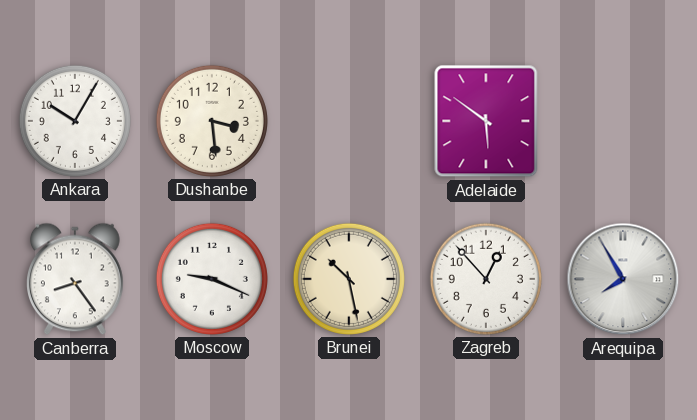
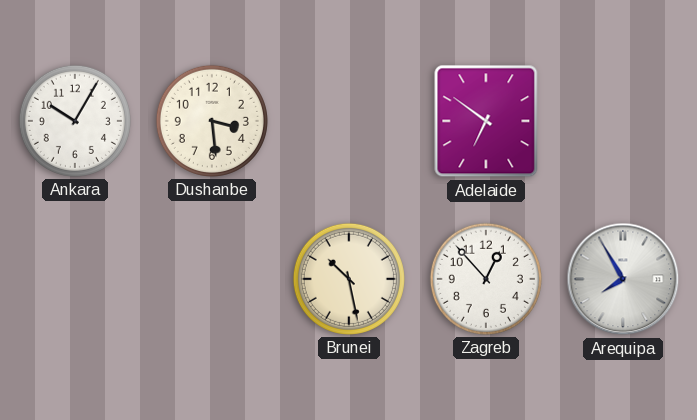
Adelaide: 5:51 -> 6:51
Canberra: 8:24 -> none
Moscow: 9:19 -> none
